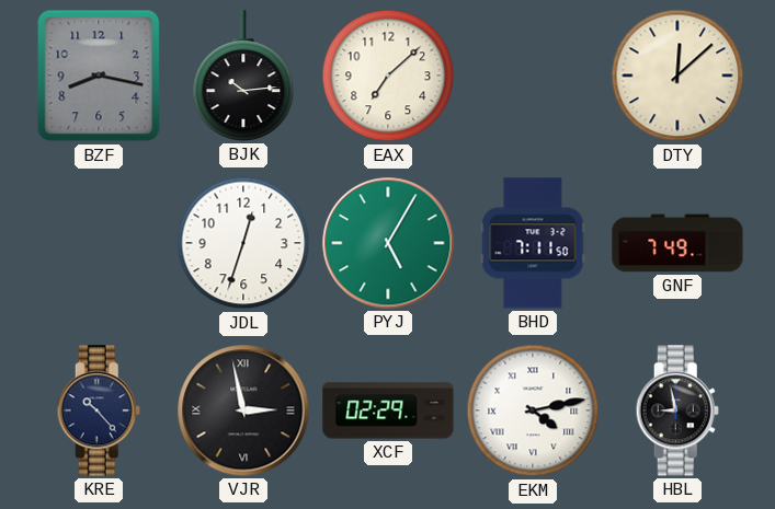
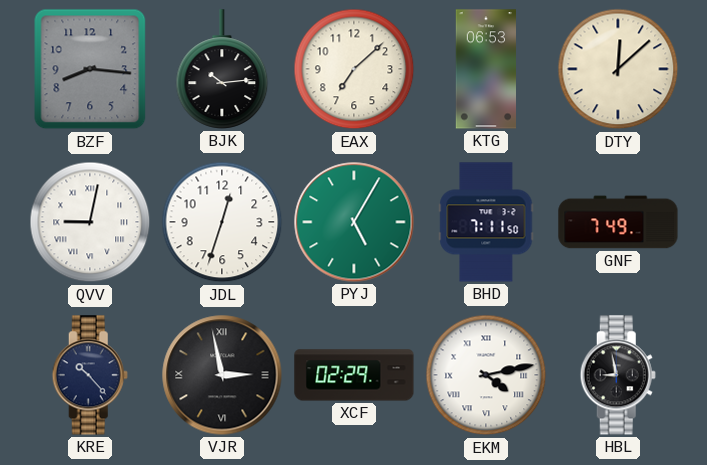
BZF: 8:17 -> 8:16
KTG: none -> 06:53
QVV: none -> 9:02
